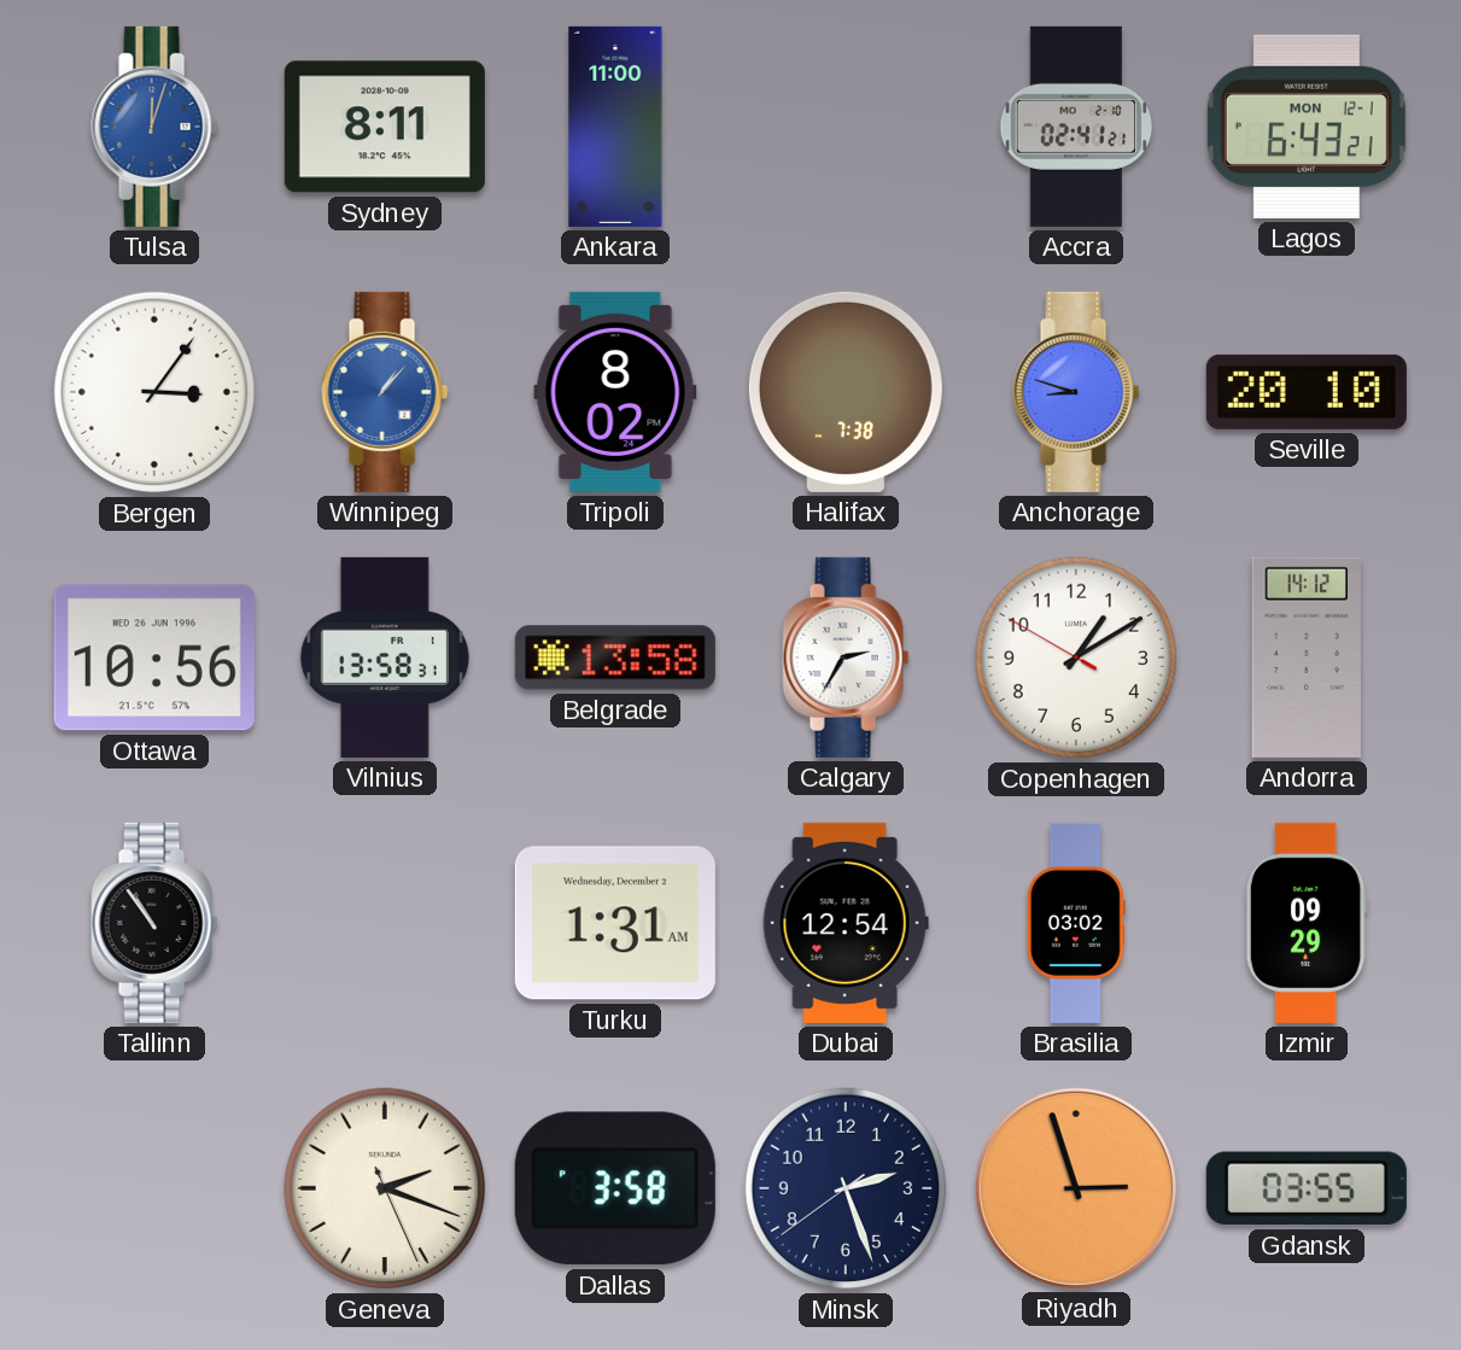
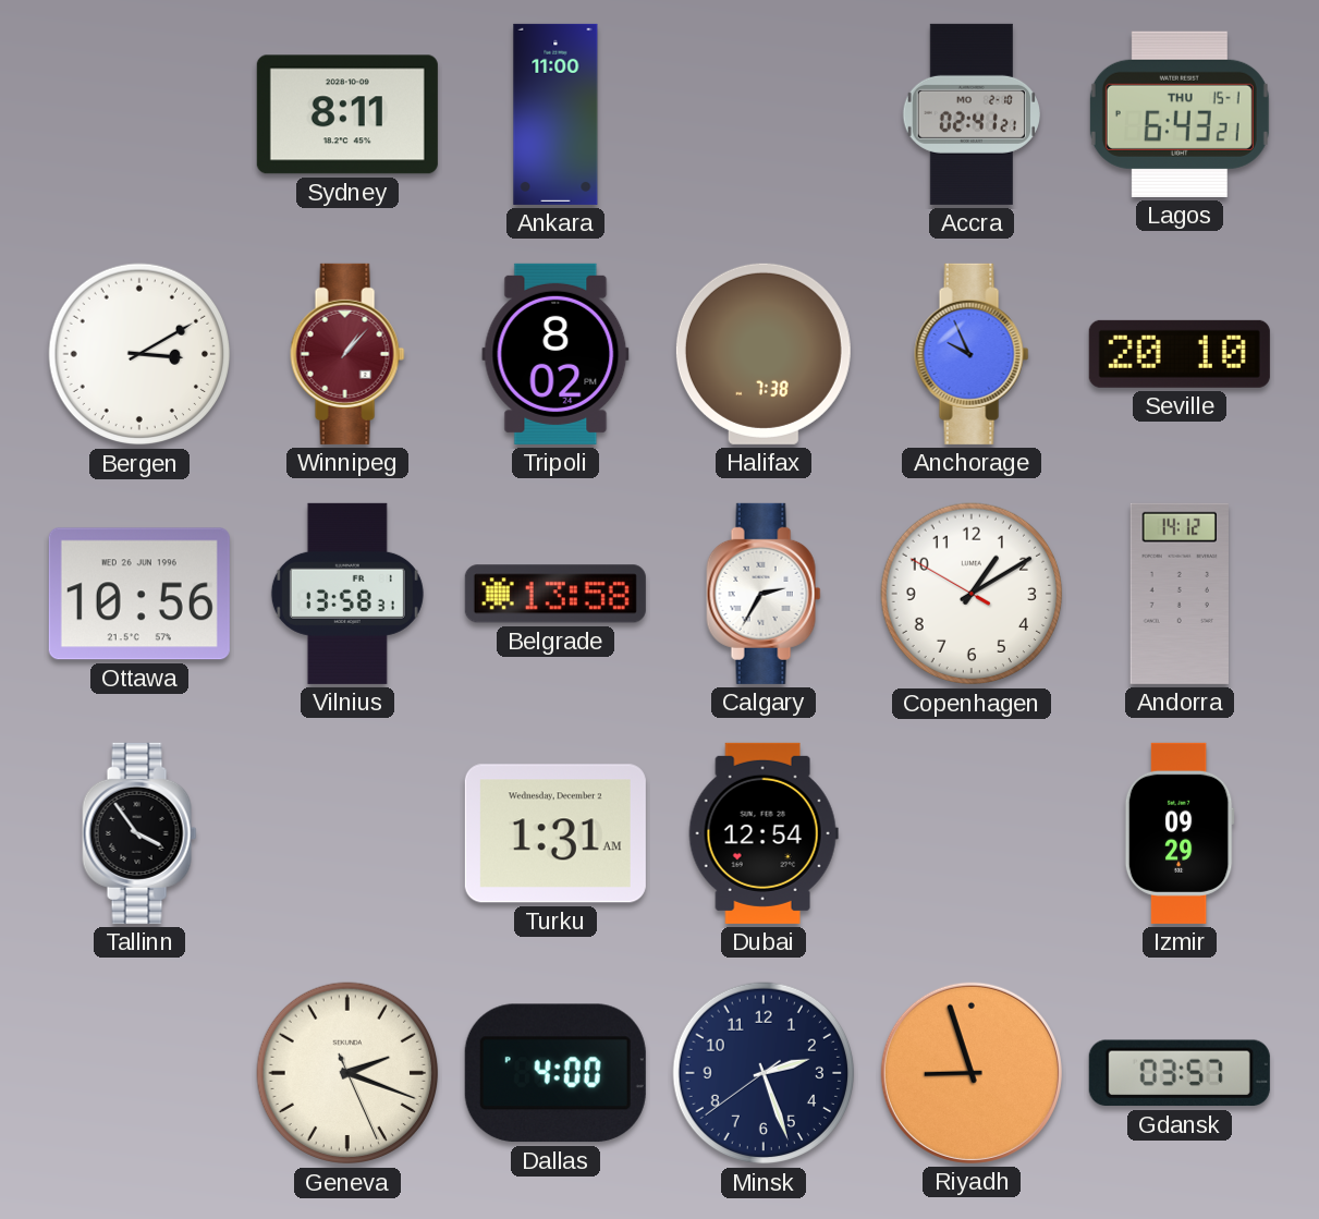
Tulsa: 12:03 -> none
Lagos date: MON 12-1 -> THU 15-1
Bergen: 3:06 -> 3:10
Winnipeg dial: blue -> burgundy
Anchorage: 8:48 -> 9:56
Tallinn: 10:54 -> 3:54
Brasilia: 03:02 -> none
Dallas: 3:58 -> 4:00
Riyadh: 2:57 -> 8:57
Gdansk: 03:55 -> 03:57
